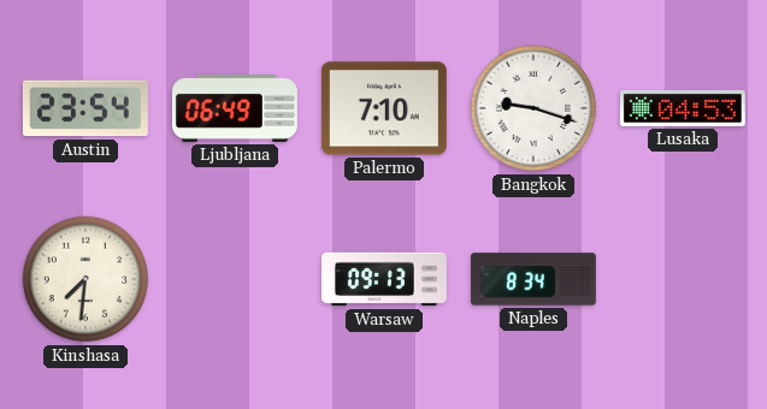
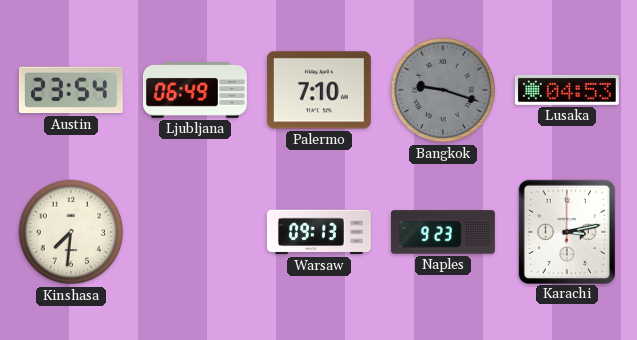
Bangkok dial: white -> grey
Naples: 8:34 -> 9:23
Karachi: none -> 3:13
